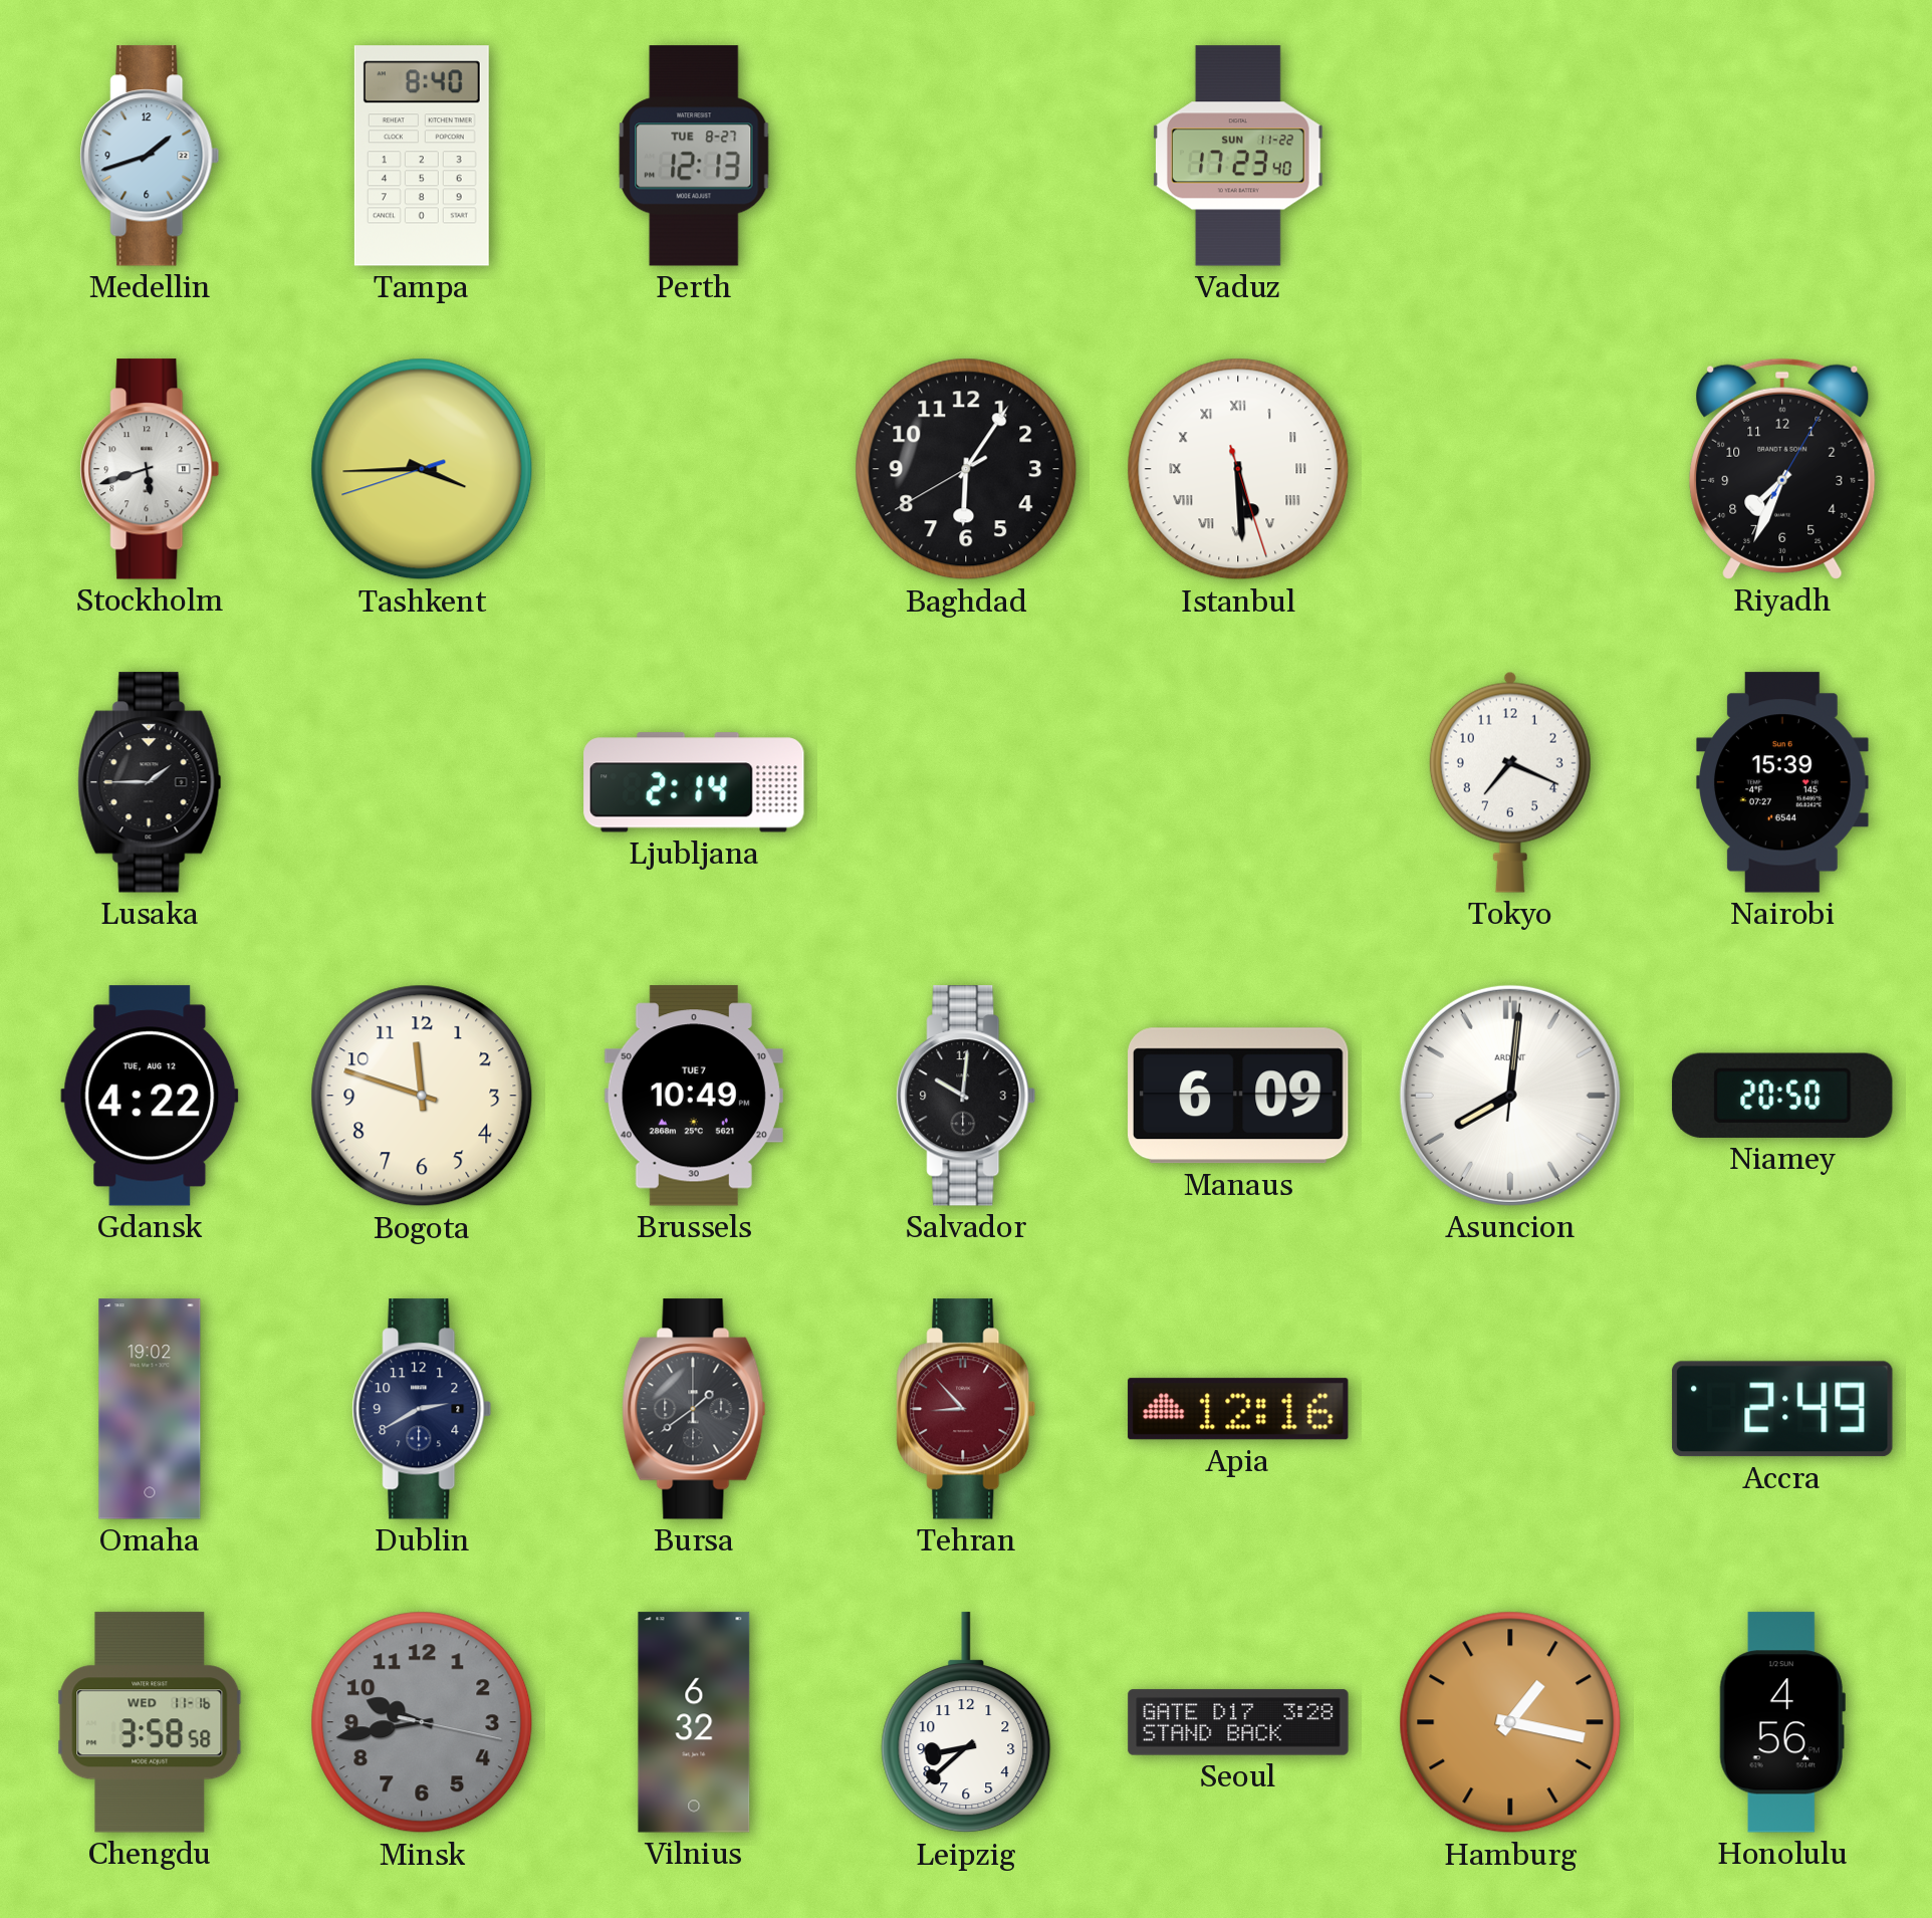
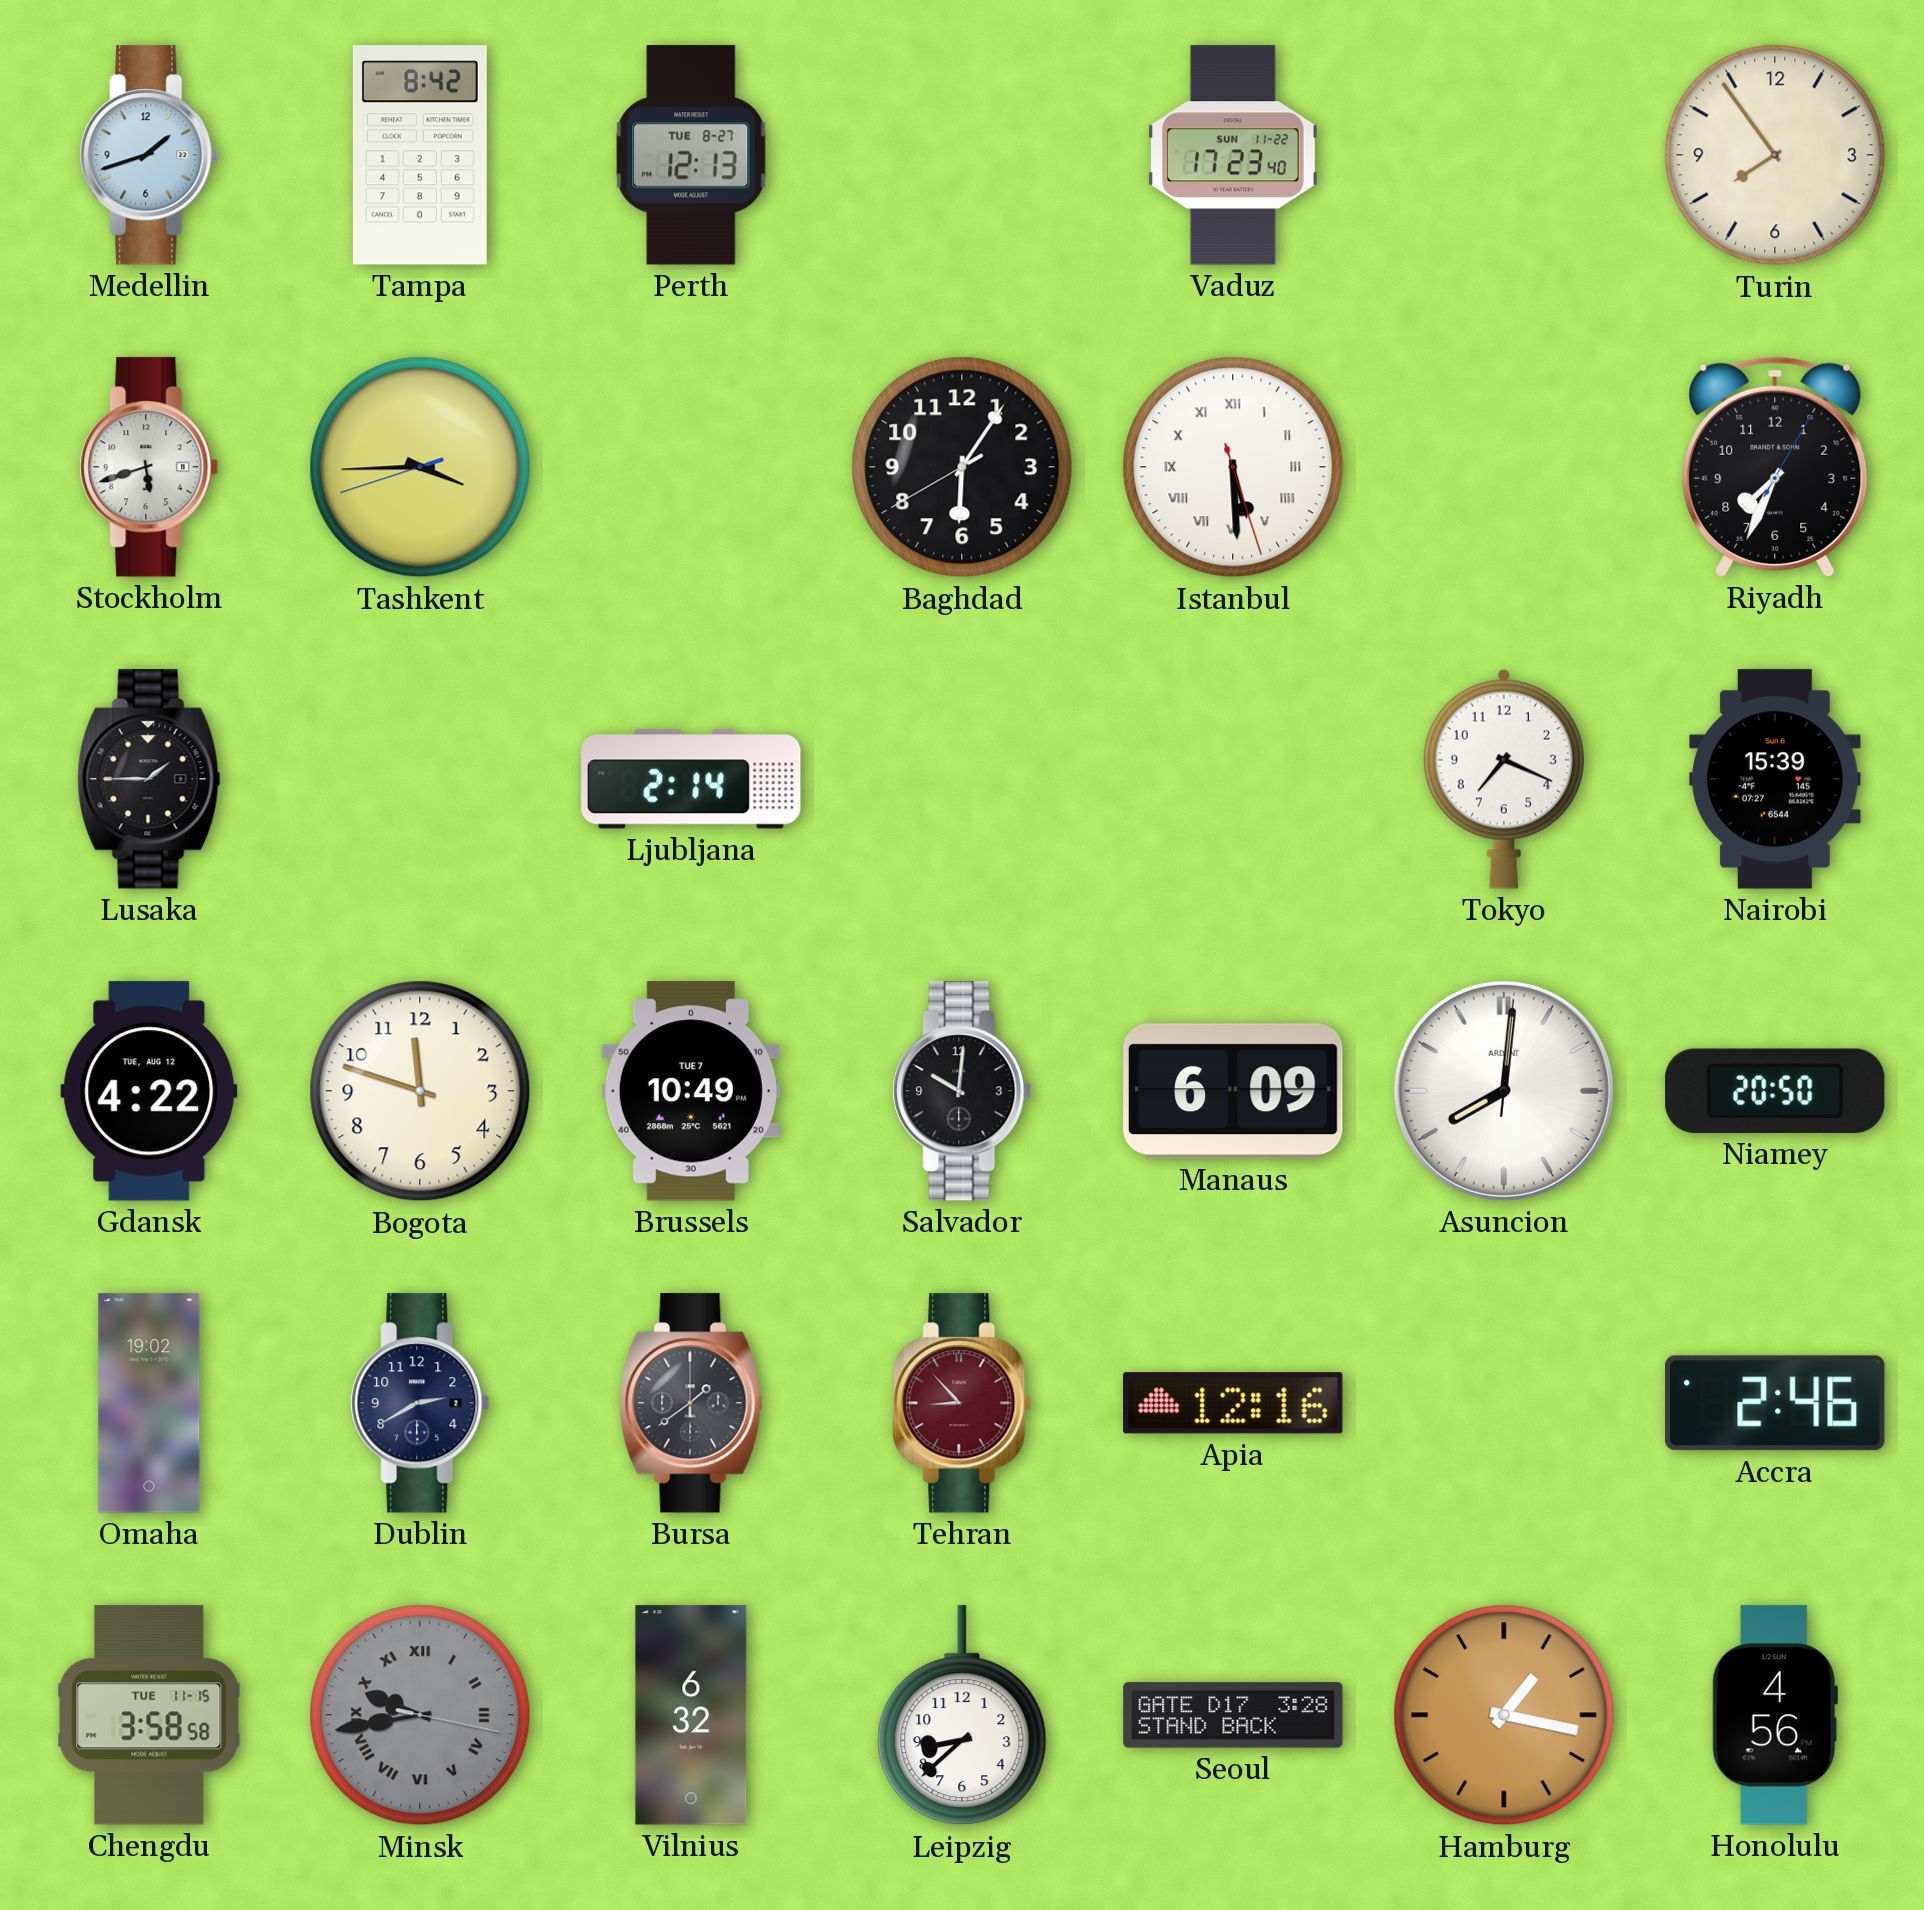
Tampa: 8:40 -> 8:42
Turin: none -> 7:54
Accra: 2:49 -> 2:46
Chengdu date: WED 11-16 -> TUE 11-15
Minsk numerals: Arabic -> Roman
